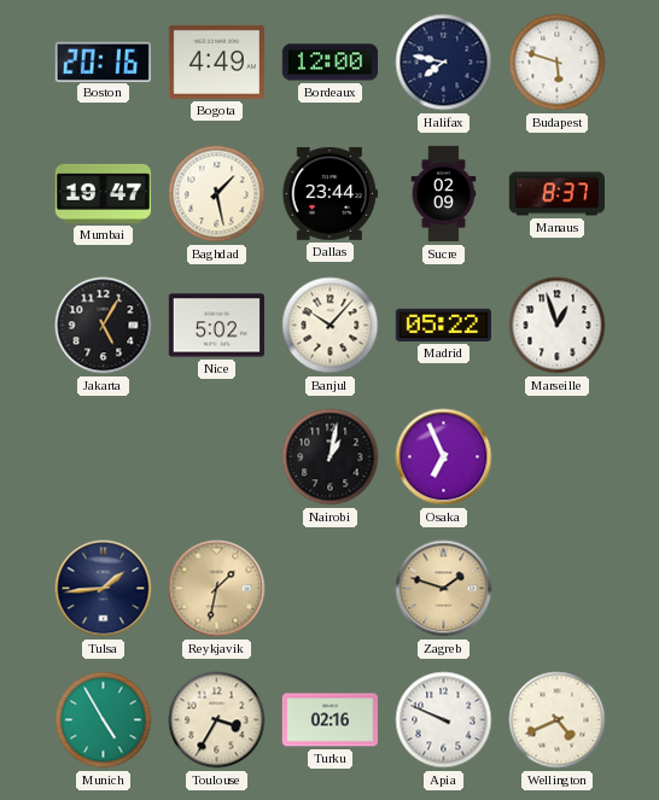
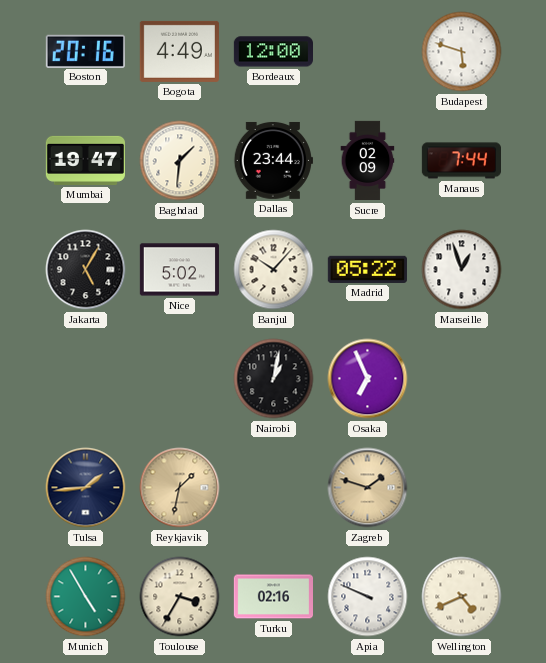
Halifax: 7:47 -> none
Baghdad: 1:28 -> 1:31
Manaus: 8:37 -> 7:44
